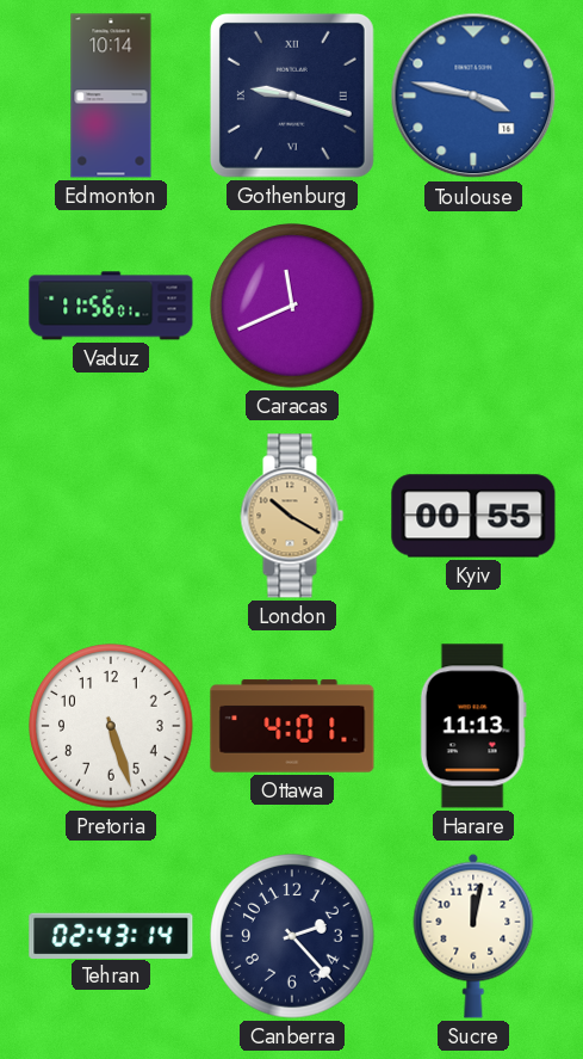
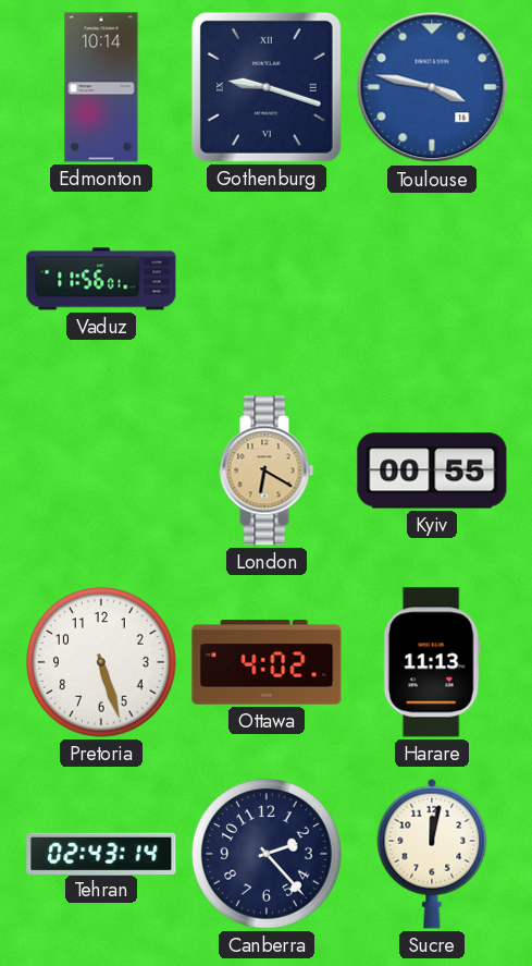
Caracas: 11:41 -> none
London: 10:20 -> 6:20
Ottawa: 4:01 -> 4:02
